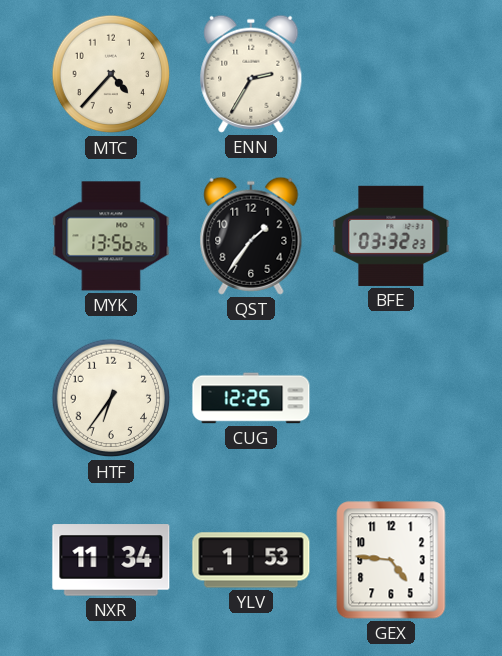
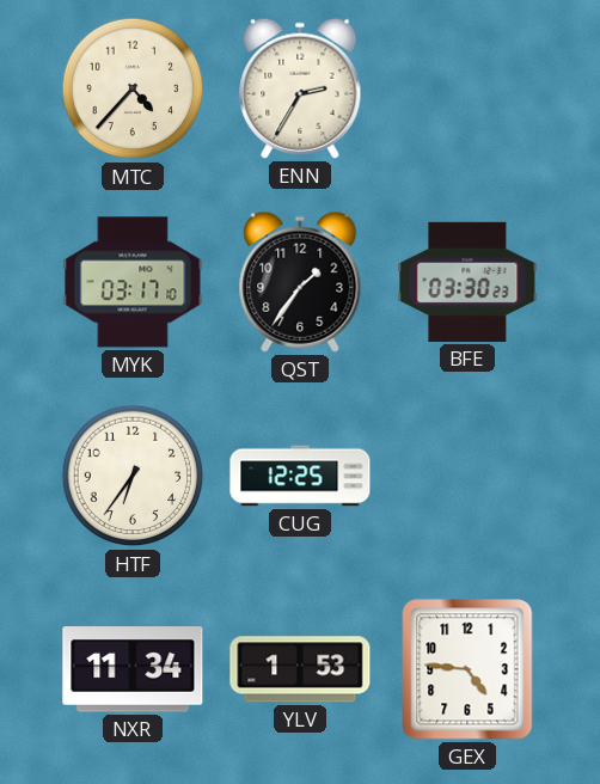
MYK: 13:56 -> 03:17
BFE: 03:32 -> 03:30
